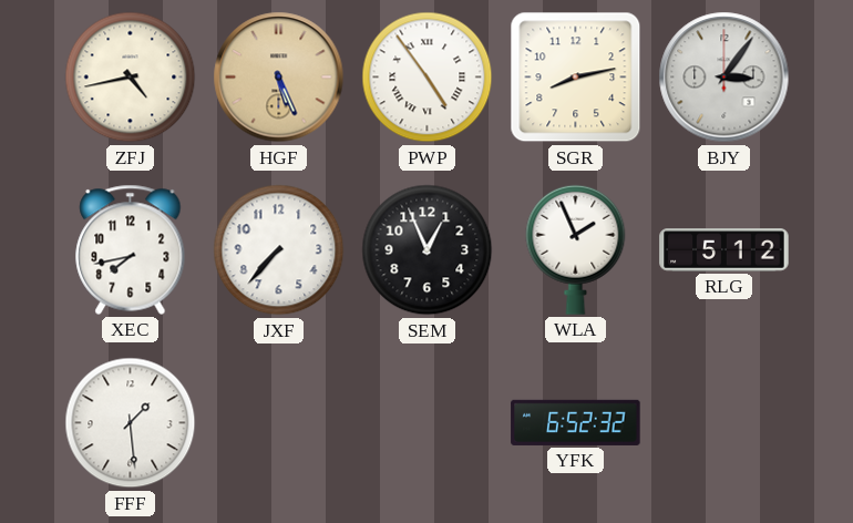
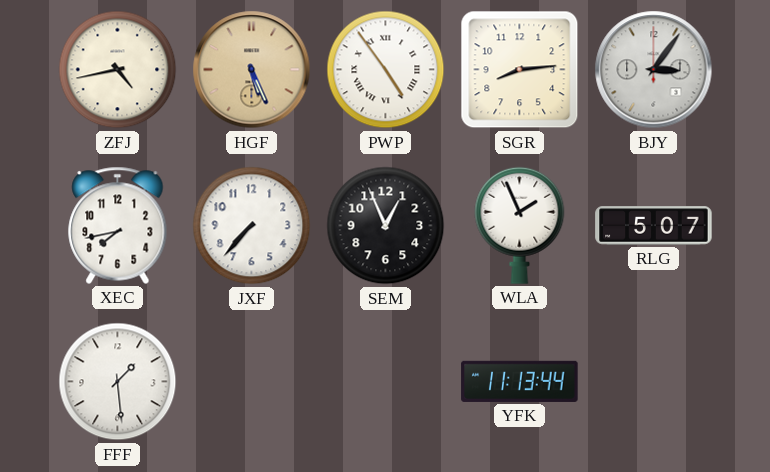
SGR: 8:13 -> 8:14
RLG: 5:12 -> 5:07
YFK: 6:52 -> 11:13
